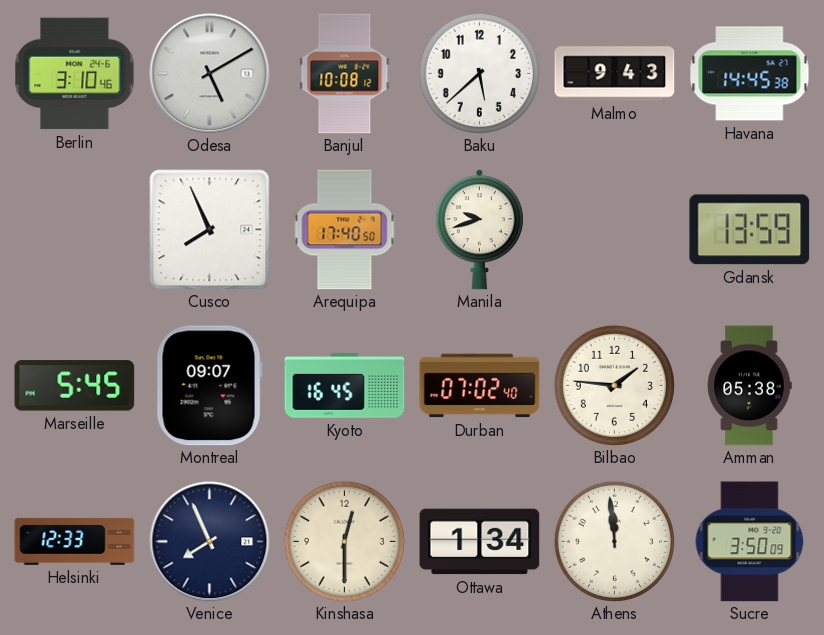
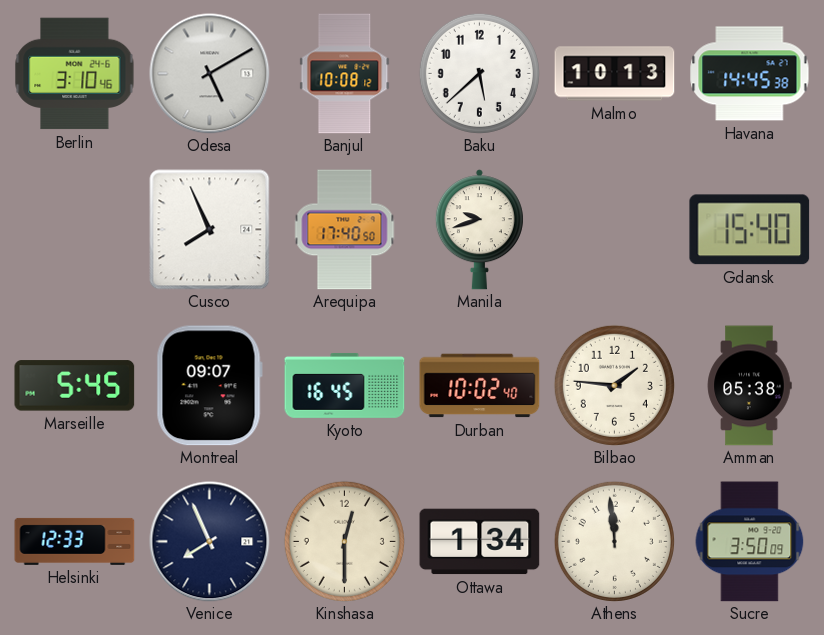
Malmo: 9:43 -> 10:13
Gdansk: 13:59 -> 15:40
Durban: 07:02 -> 10:02
